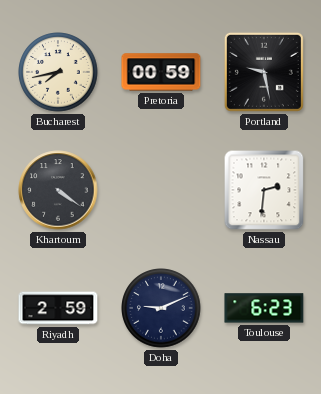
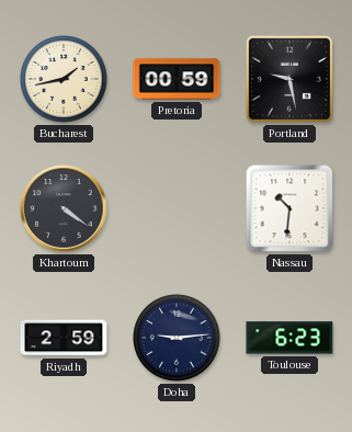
Bucharest: 7:43 -> 1:43
Nassau: 2:31 -> 10:31
Doha: 9:11 -> 9:14
